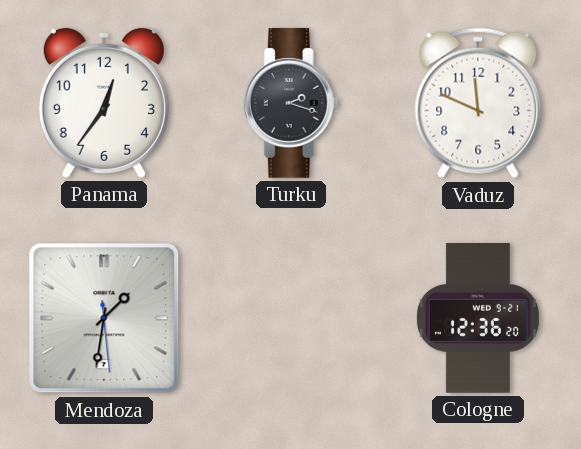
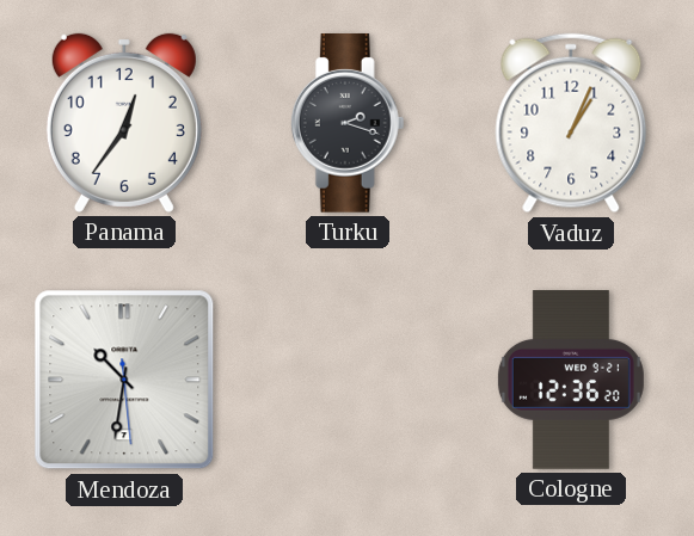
Vaduz: 11:49 -> 1:04
Mendoza: 1:31 -> 10:31
